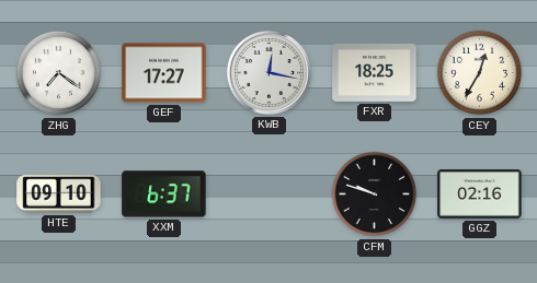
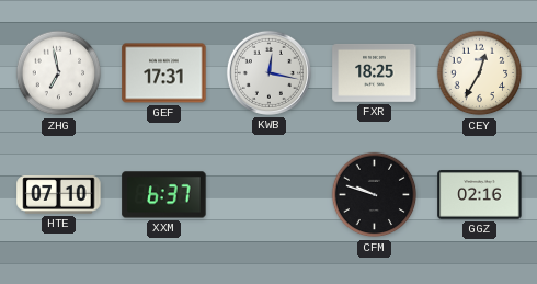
ZHG: 7:21 -> 6:58
GEF: 17:27 -> 17:31
HTE: 09:10 -> 07:10
